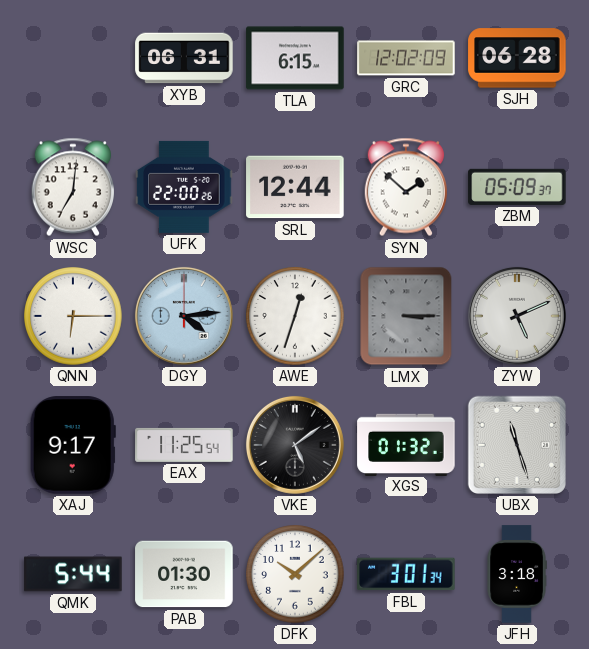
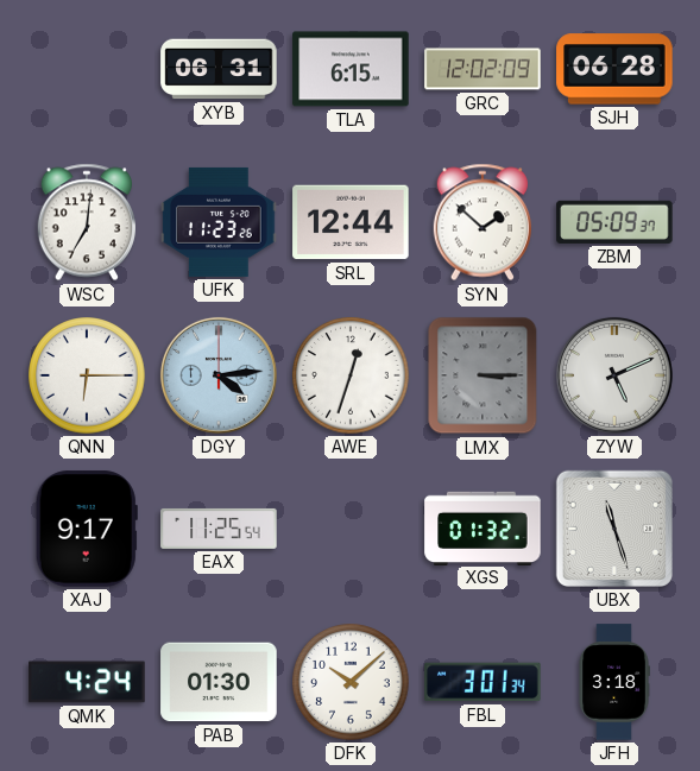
UFK: 22:00 -> 11:23
VKE: 5:09 -> none
QMK: 5:44 -> 4:24
